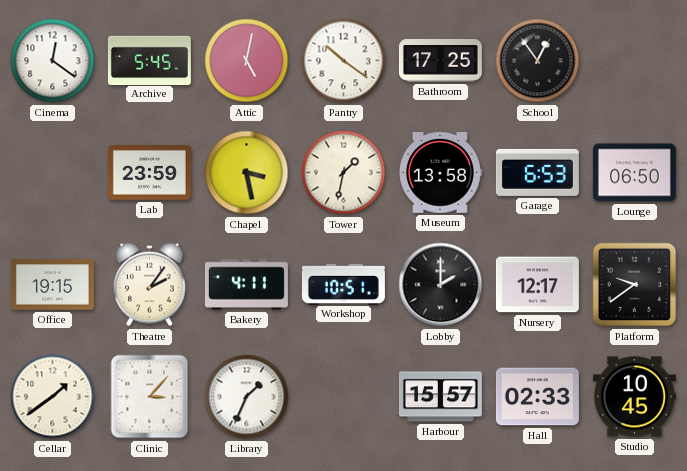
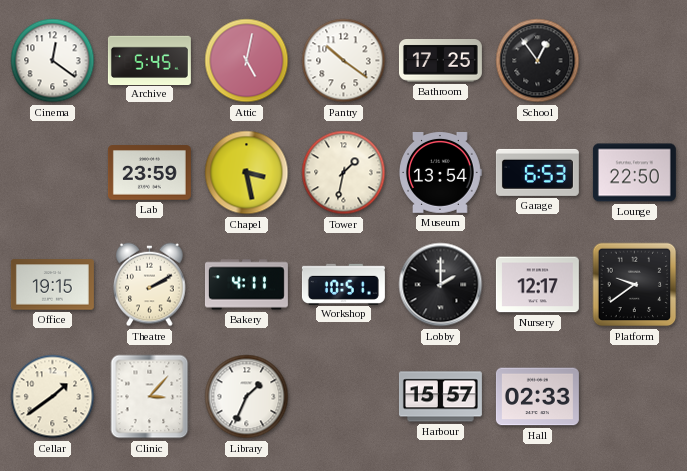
Museum: 13:58 -> 13:54
Lounge: 06:50 -> 22:50
Theatre: 2:06 -> 2:10
Studio: 10:45 -> none
